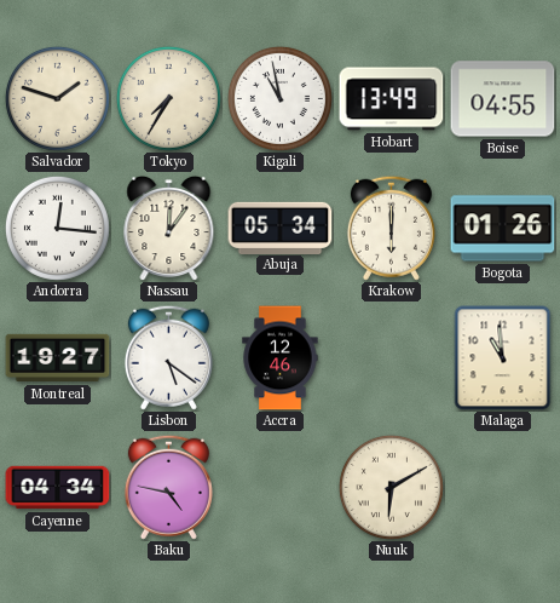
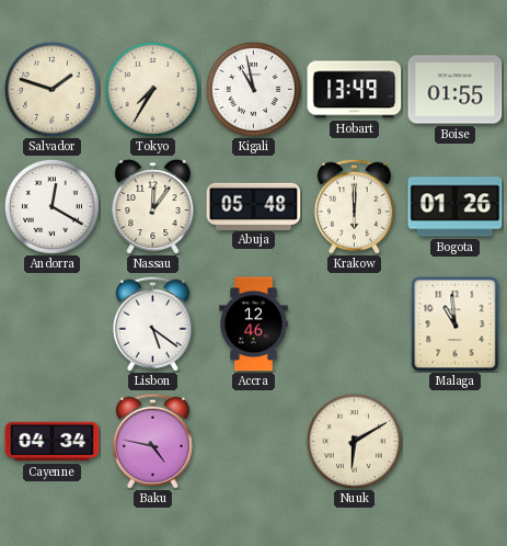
Boise: 04:55 -> 01:55
Andorra: 12:16 -> 12:20
Abuja: 05:34 -> 05:48
Montreal: 19:27 -> none
